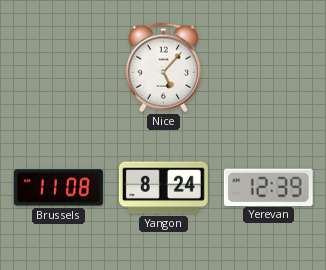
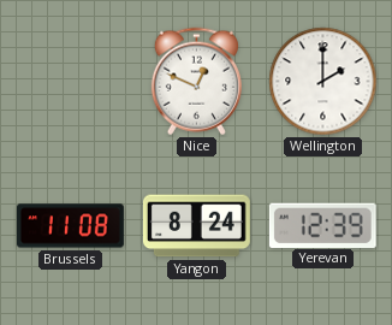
Nice: 5:07 -> 12:49
Wellington: none -> 2:00
